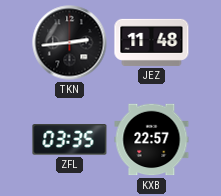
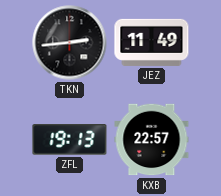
JEZ: 11:48 -> 11:49
ZFL: 03:35 -> 19:13
